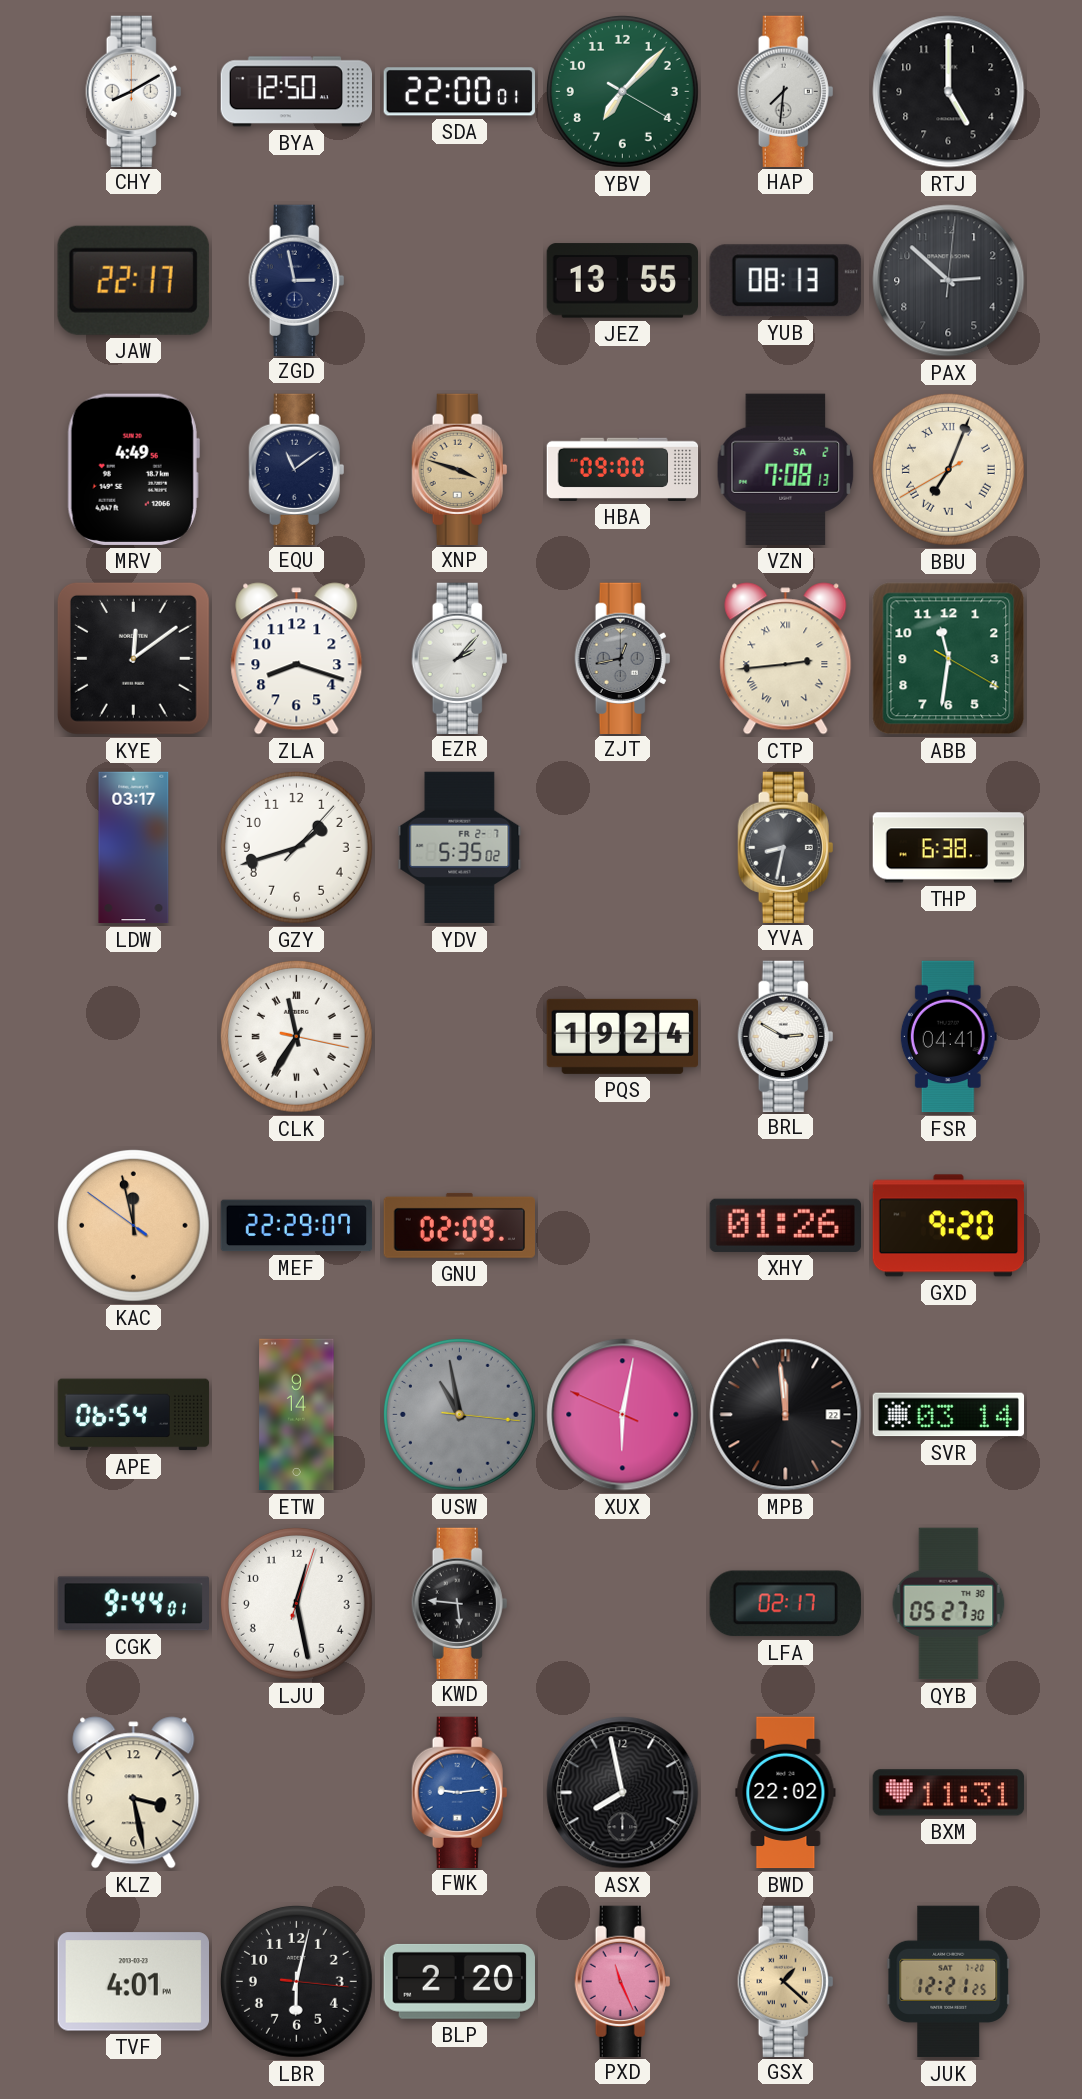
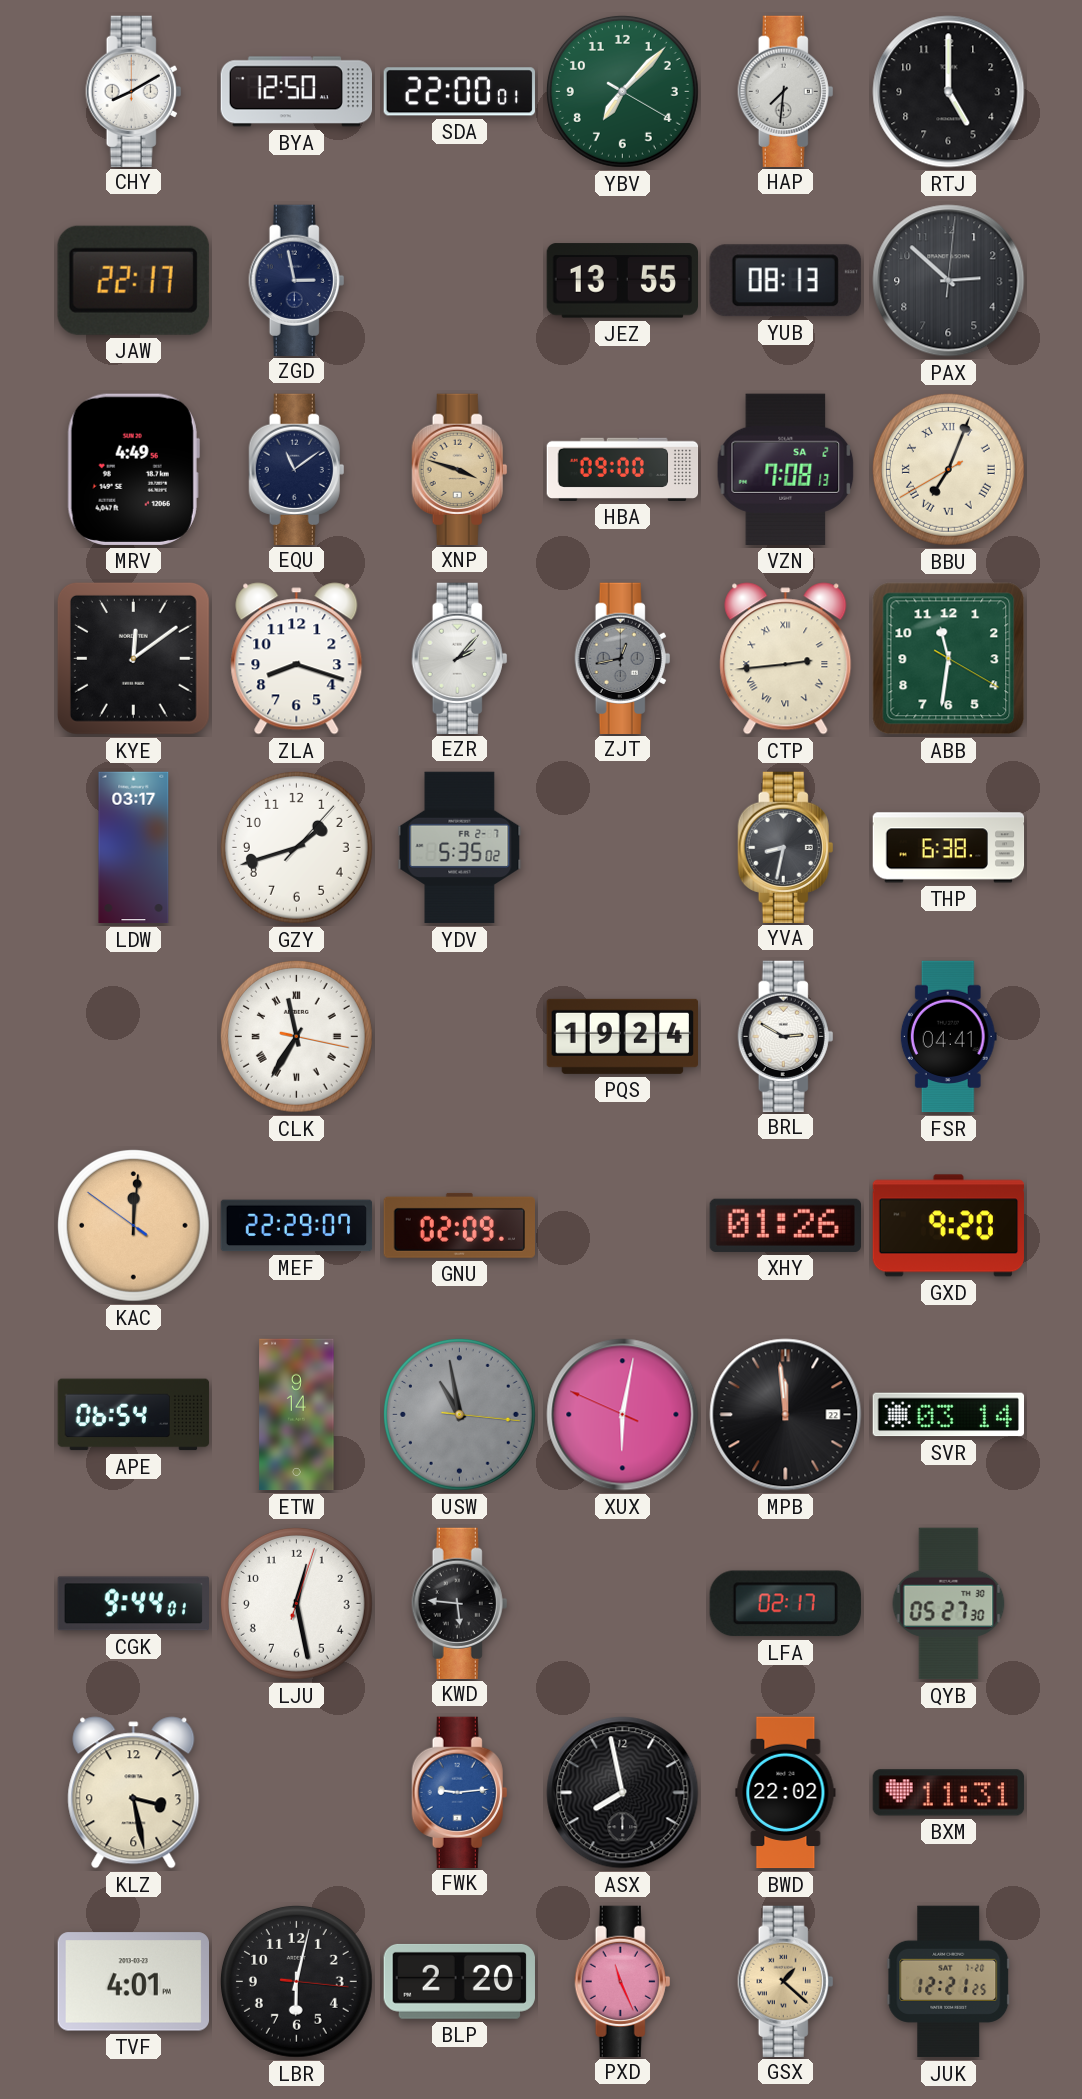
KAC: 11:57 -> 12:00
